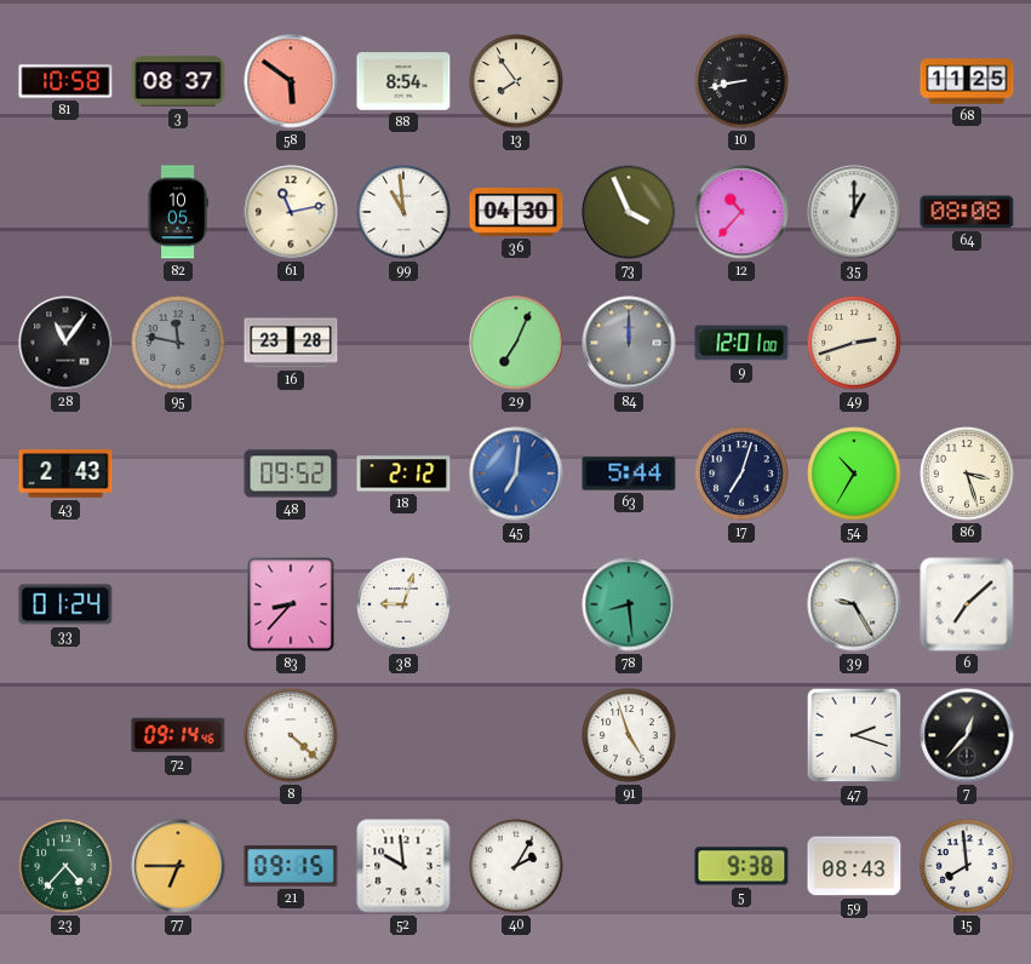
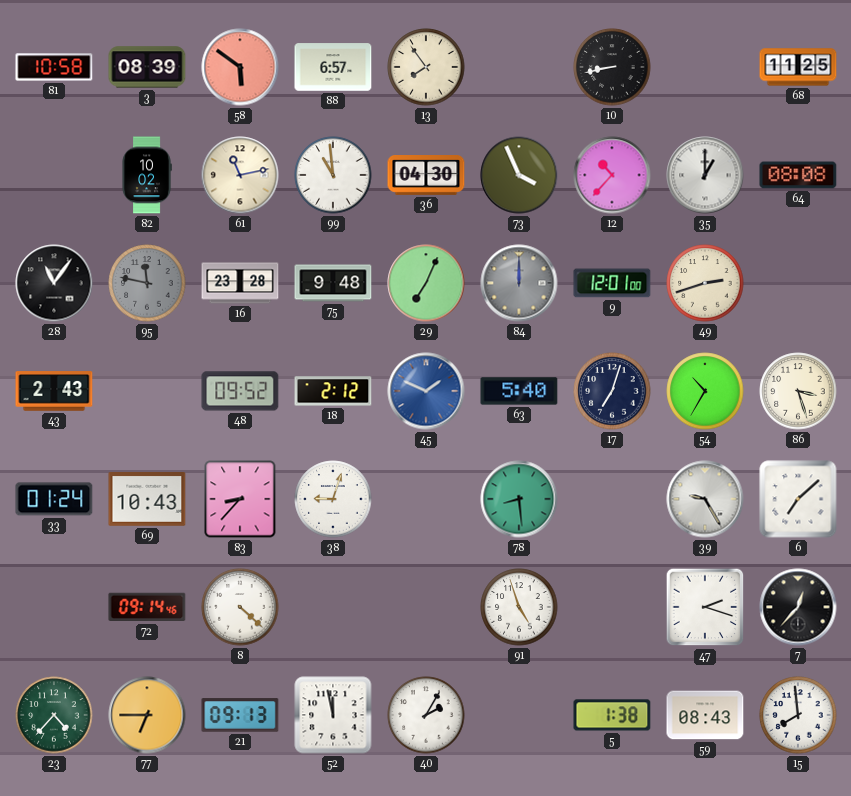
3: 08:37 -> 08:39
88: 8:54 -> 6:57
82: 10:05 -> 10:02
75: none -> 9:48
45: 7:01 -> 1:49
63: 5:44 -> 5:40
69: none -> 10:43
21: 09:15 -> 09:13
52: 9:59 -> 11:58
5: 9:38 -> 1:38
